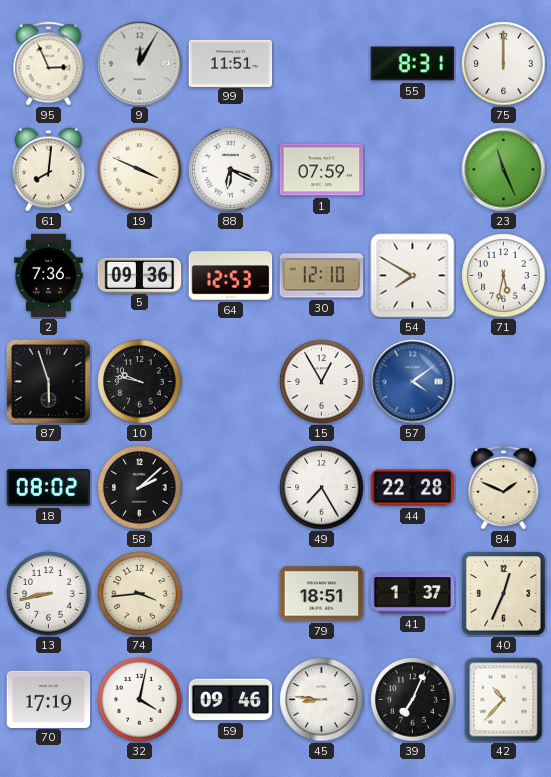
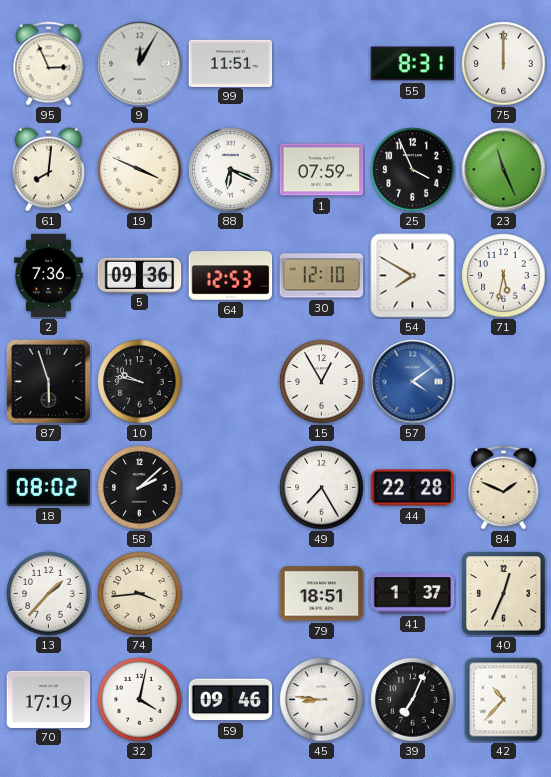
25: none -> 3:56
13: 8:43 -> 1:37
